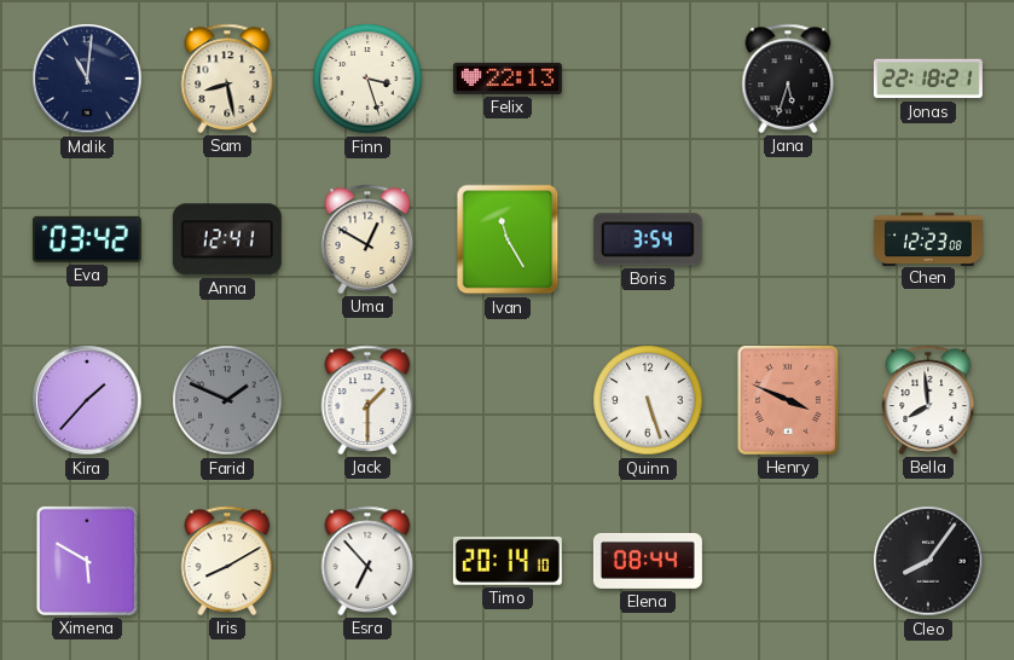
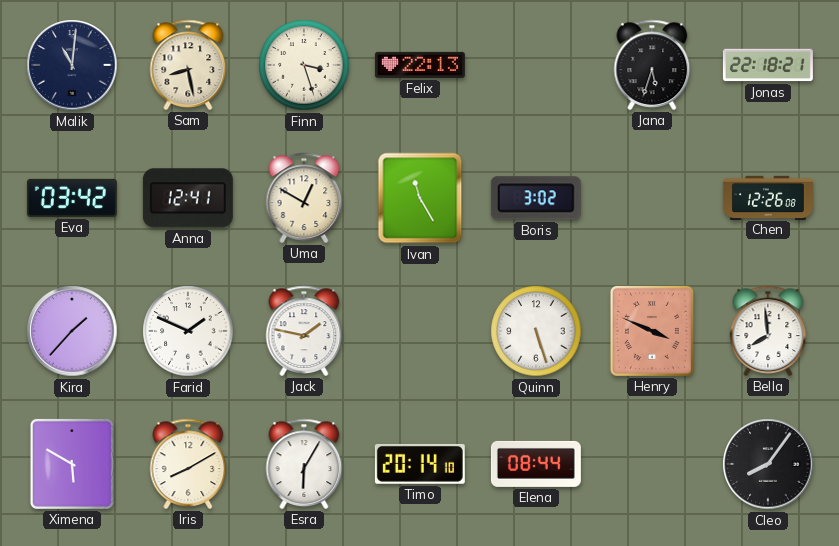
Boris: 3:54 -> 3:02
Chen: 12:23 -> 12:26
Farid dial: grey -> white
Jack: 1:30 -> 1:47
Esra: 6:53 -> 6:05
